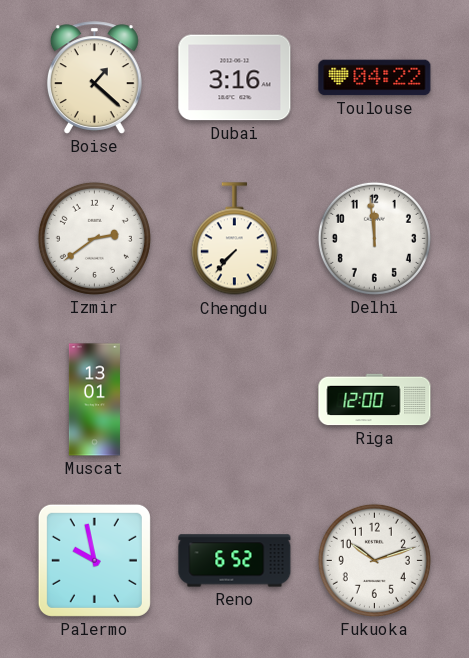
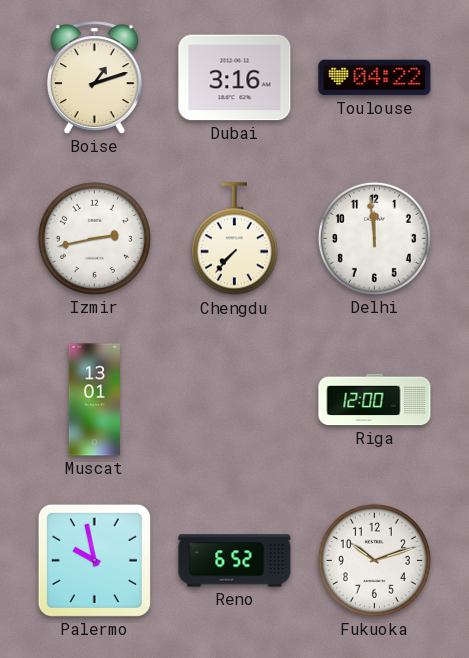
Boise: 1:22 -> 1:12
Izmir: 2:39 -> 2:43
